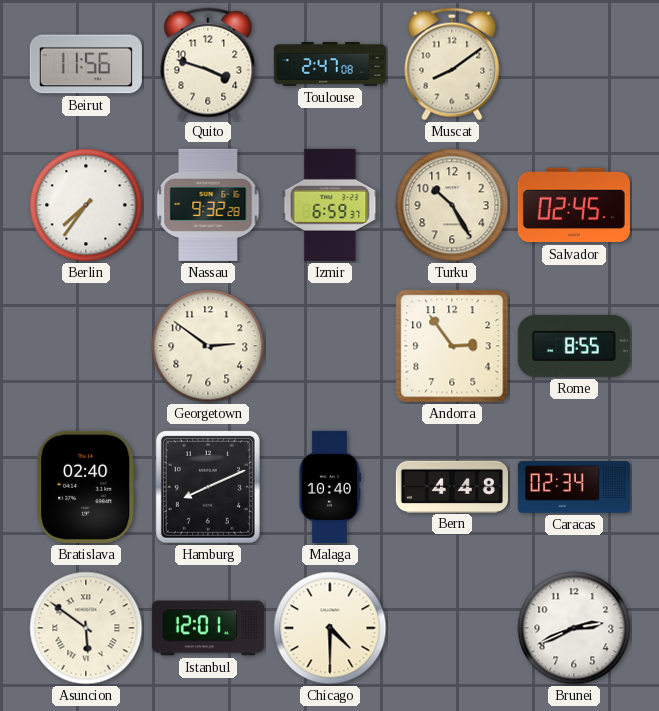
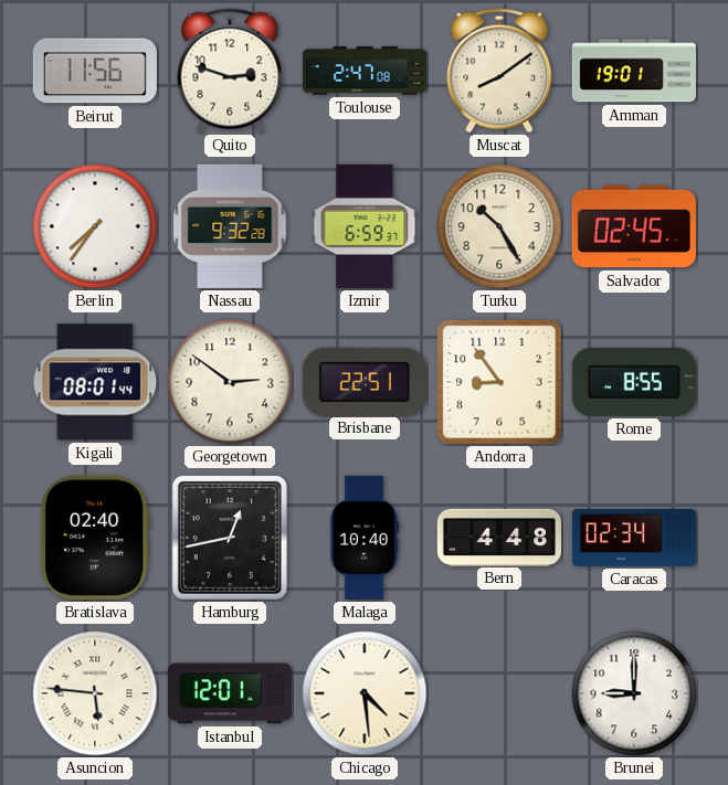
Quito: 3:48 -> 2:48
Amman: none -> 19:01
Kigali: none -> 08:01
Brisbane: none -> 22:51
Andorra: 2:54 -> 8:54
Hamburg: 8:11 -> 12:43
Asuncion: 5:51 -> 5:46
Chicago: 4:30 -> 4:29
Brunei: 2:41 -> 9:00
